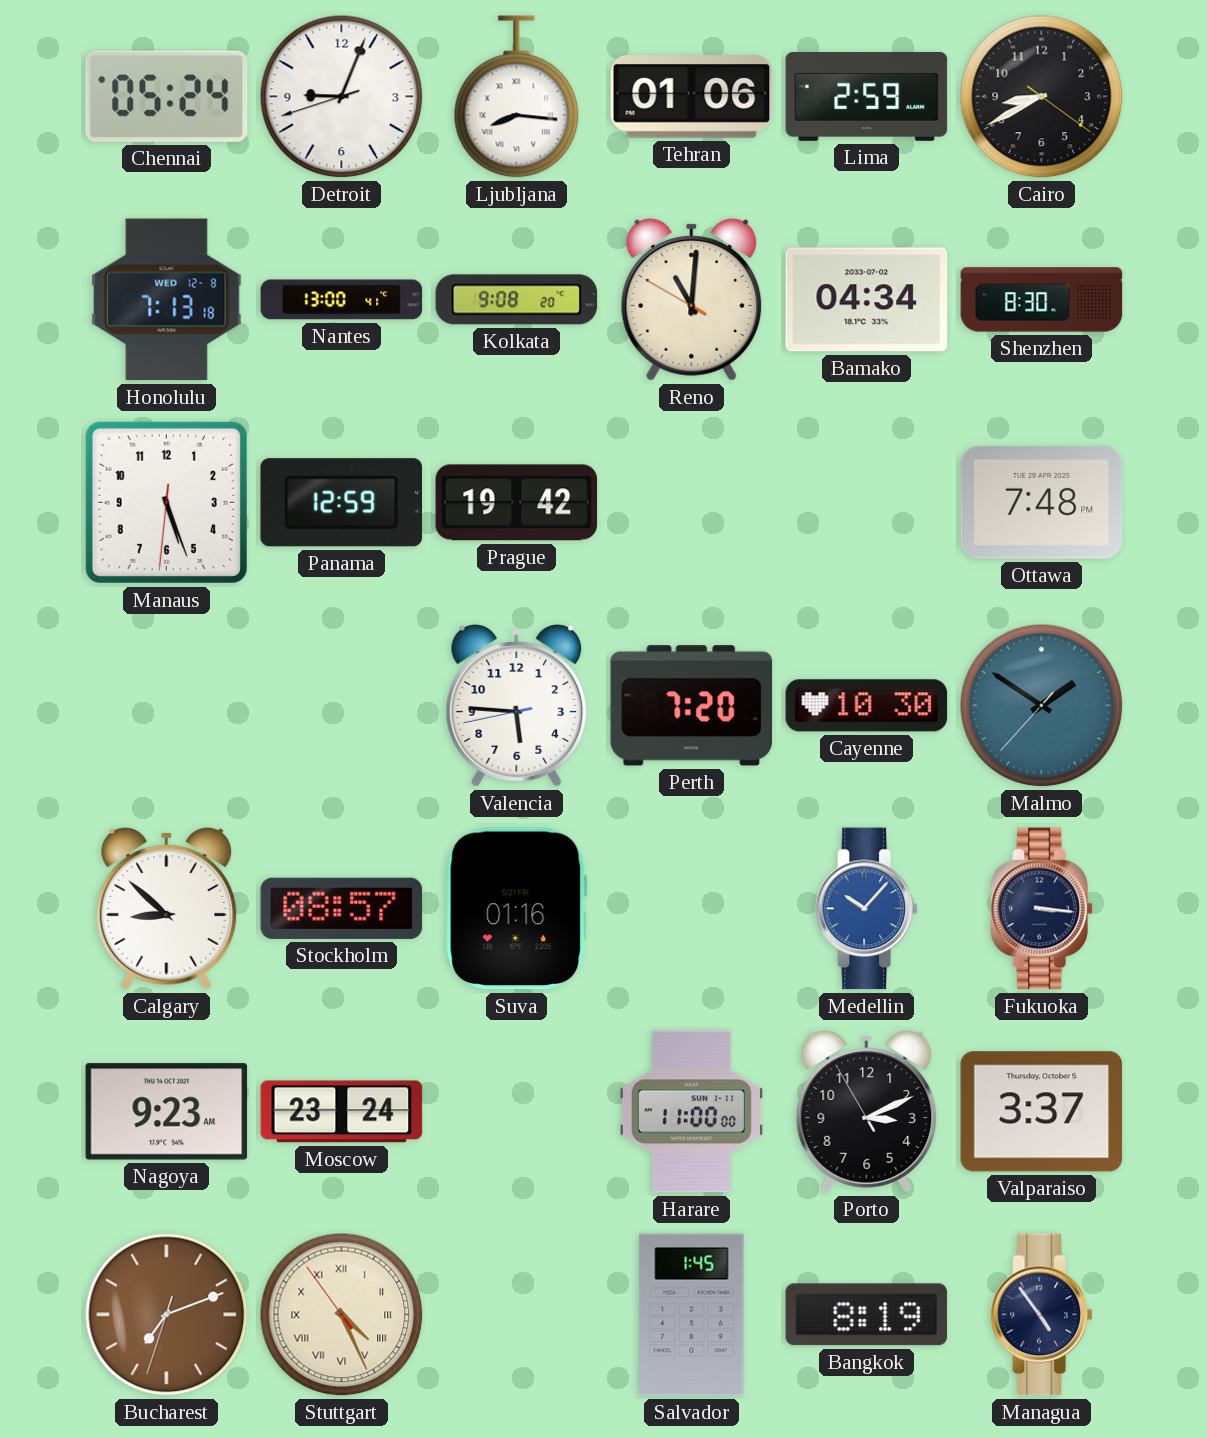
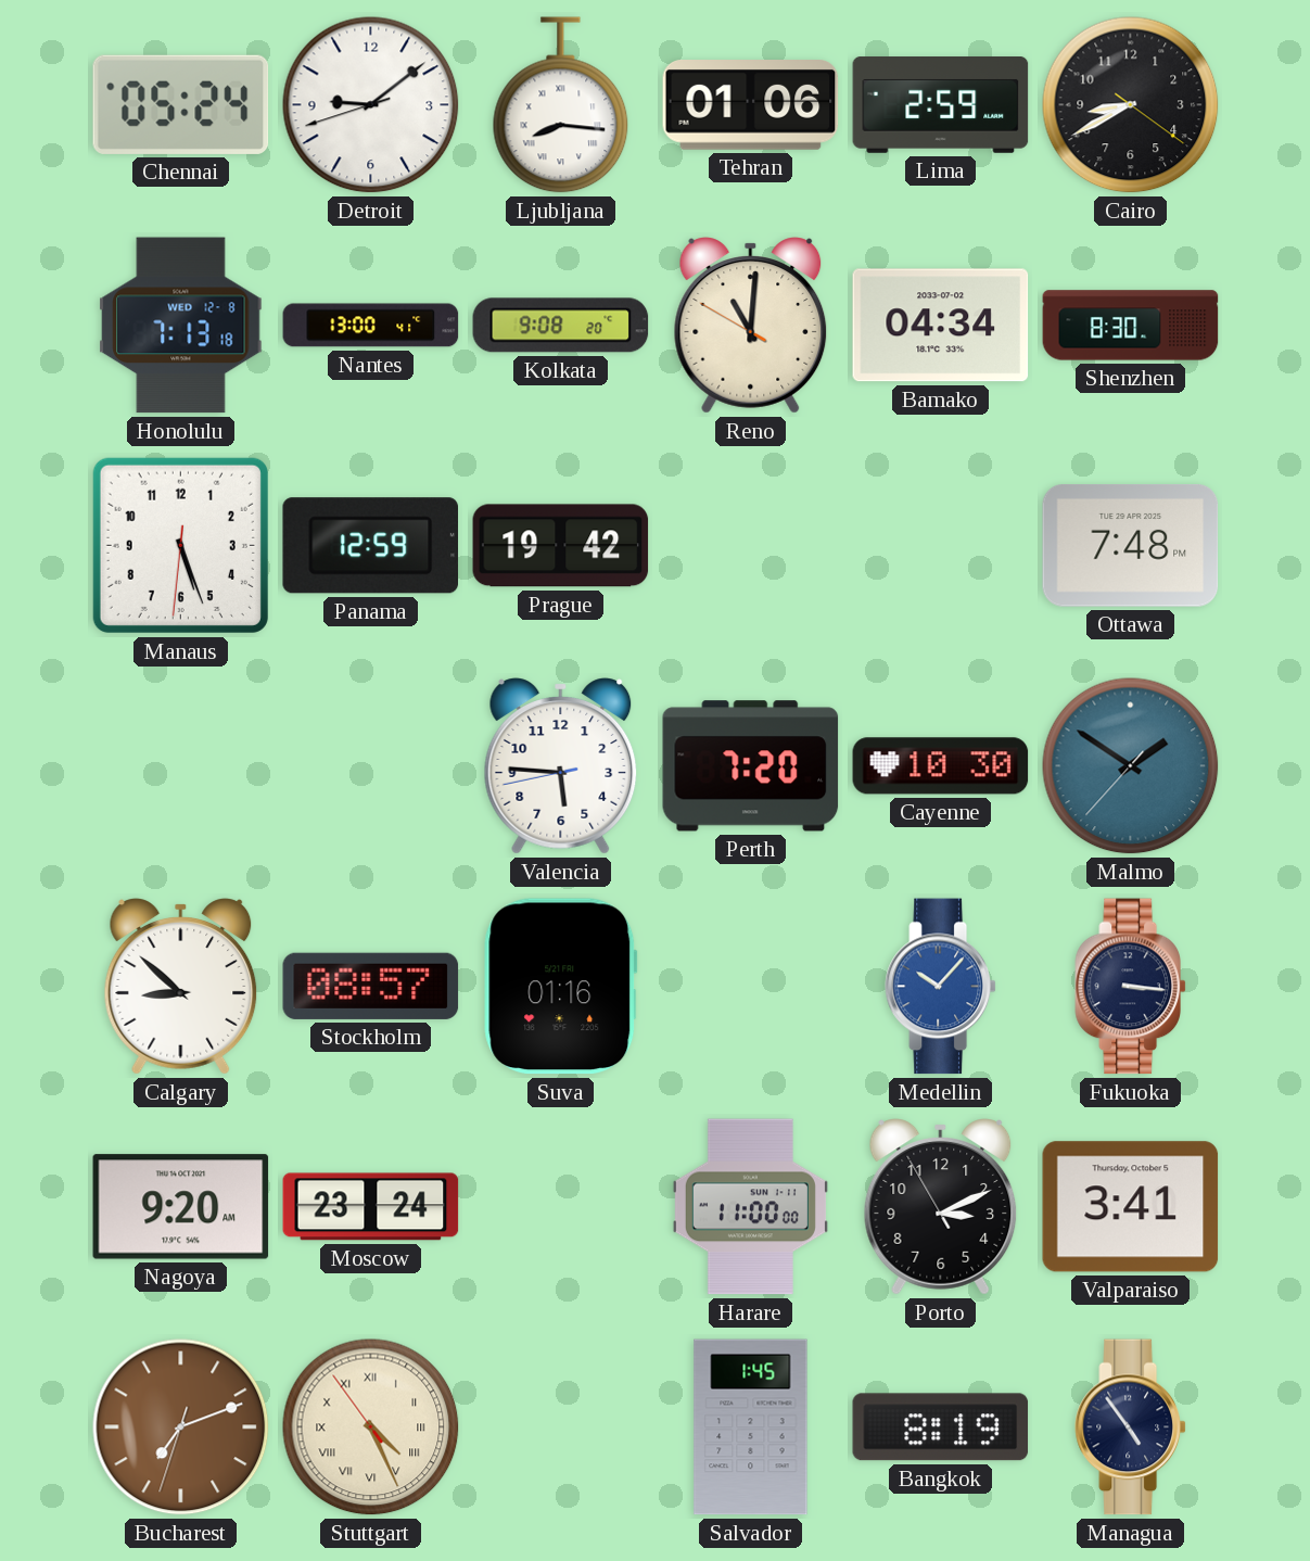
Detroit: 9:03 -> 9:08
Nagoya: 9:23 -> 9:20
Valparaiso: 3:37 -> 3:41
